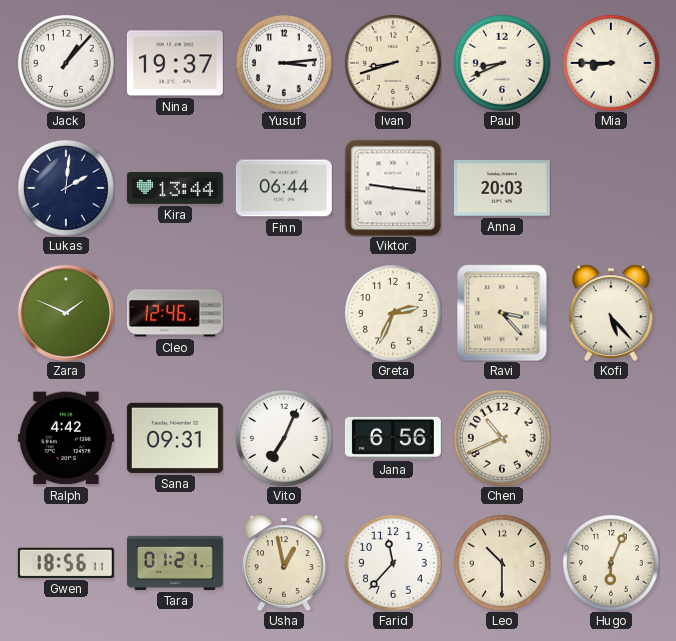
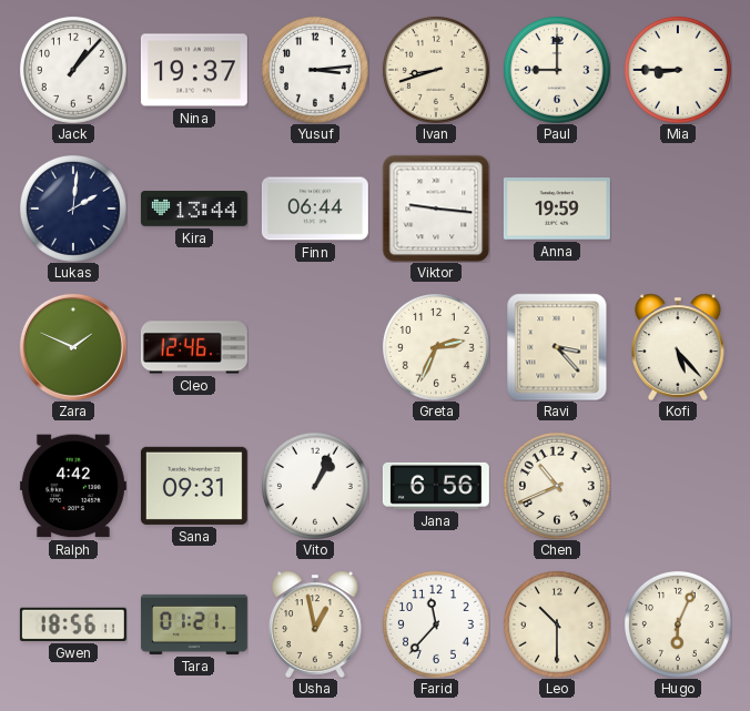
Paul: 8:41 -> 9:00
Anna: 20:03 -> 19:59
Vito: 7:04 -> 1:04
